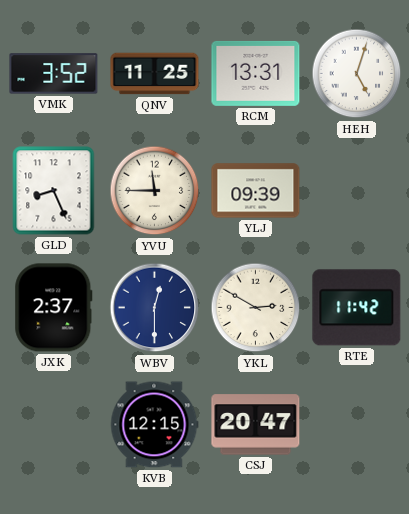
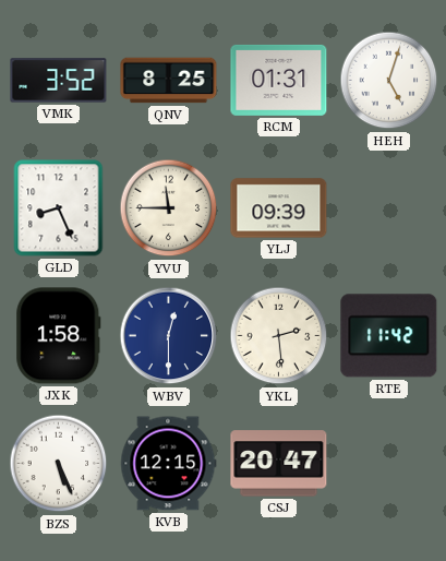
QNV: 11:25 -> 8:25
RCM: 13:31 -> 01:31
JXK: 2:37 -> 1:58
YKL: 2:50 -> 2:29
BZS: none -> 5:26
